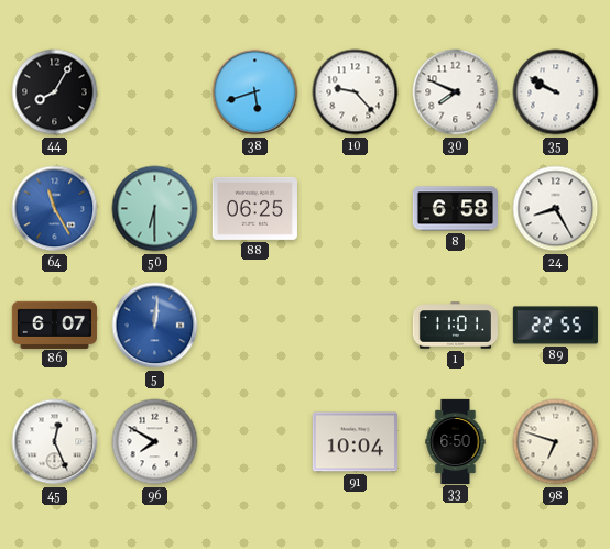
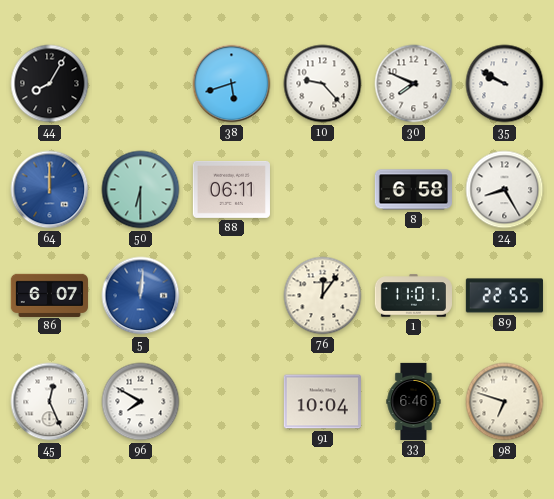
64: 11:25 -> 12:00
88: 06:25 -> 06:11
76: none -> 12:06
33: 6:50 -> 6:46
